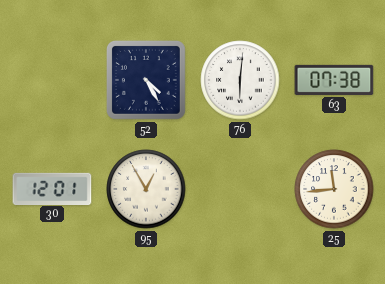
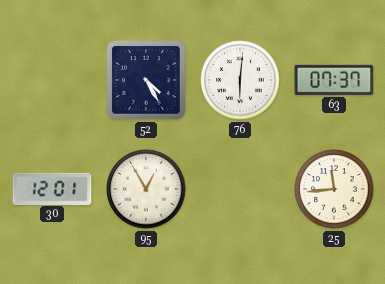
63: 07:38 -> 07:37
